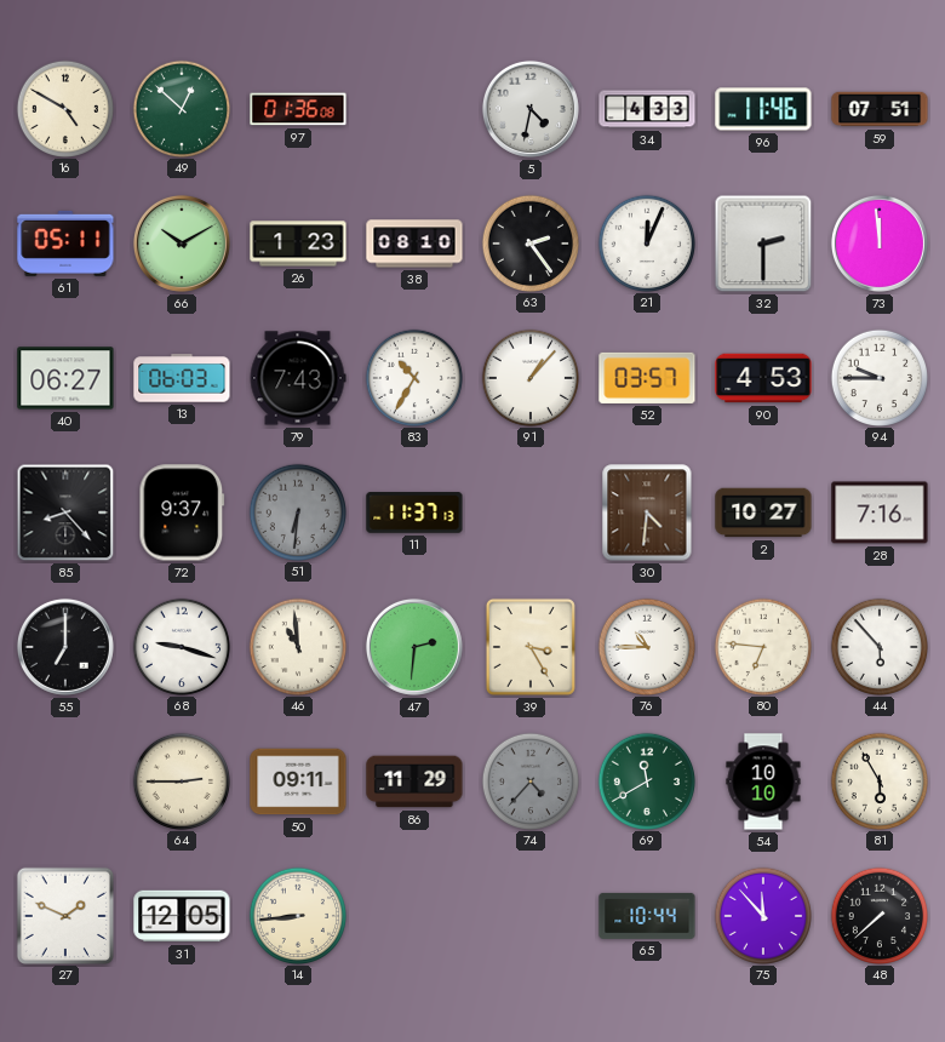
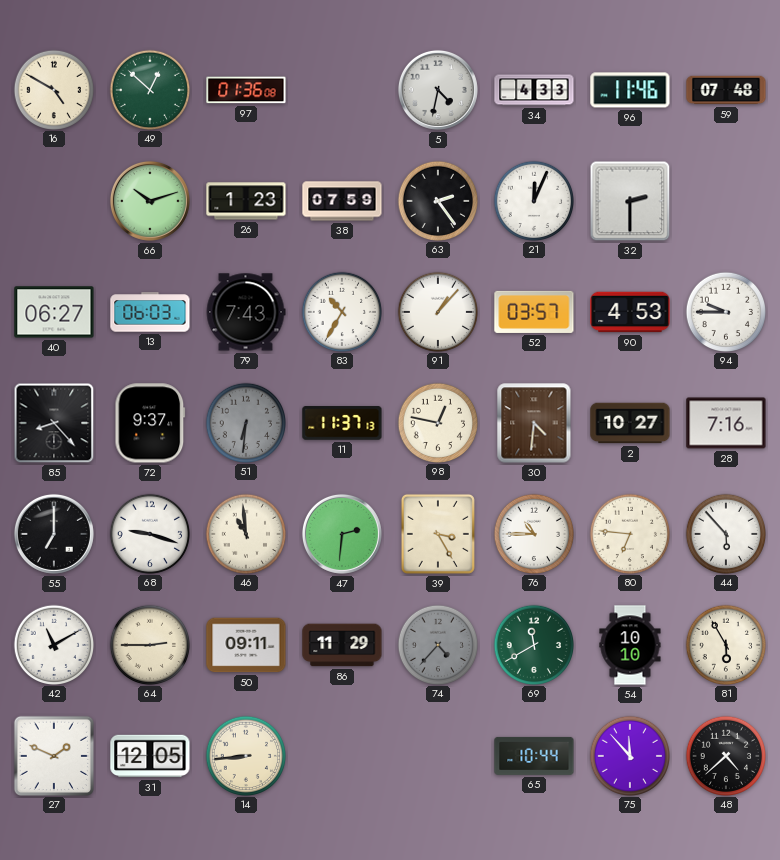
59: 07:51 -> 07:48
61: 05:11 -> none
66: 10:10 -> 10:12
38: 08:10 -> 07:59
73: 11:59 -> none
98: none -> 12:47
42: none -> 11:10
48: 7:38 -> 4:38
